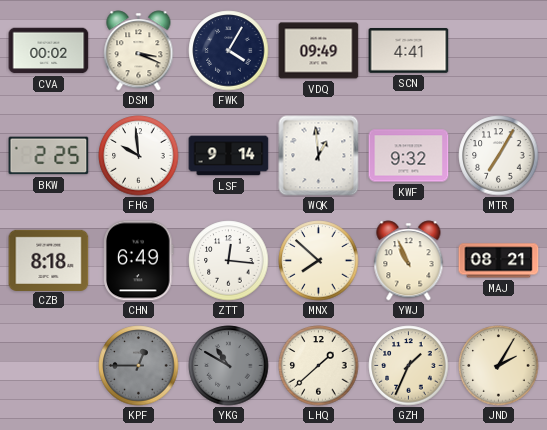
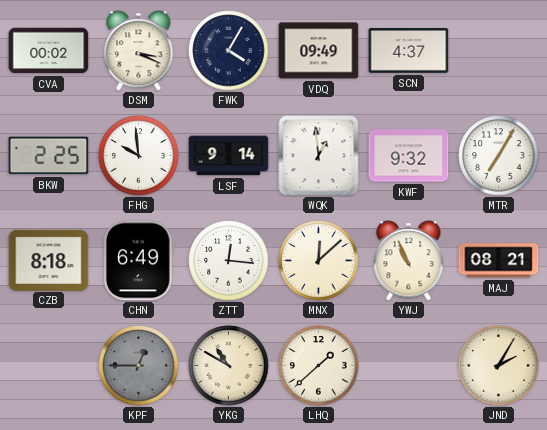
SCN: 4:41 -> 4:37
MNX: 7:52 -> 12:08
YKG dial: grey -> cream
GZH: 1:34 -> none
